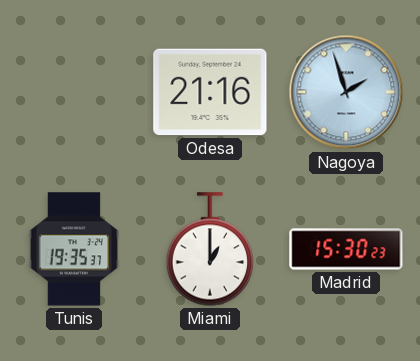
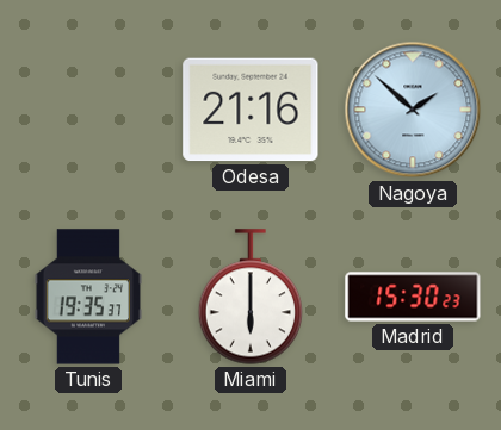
Nagoya: 1:57 -> 1:52
Miami: 1:00 -> 6:00
